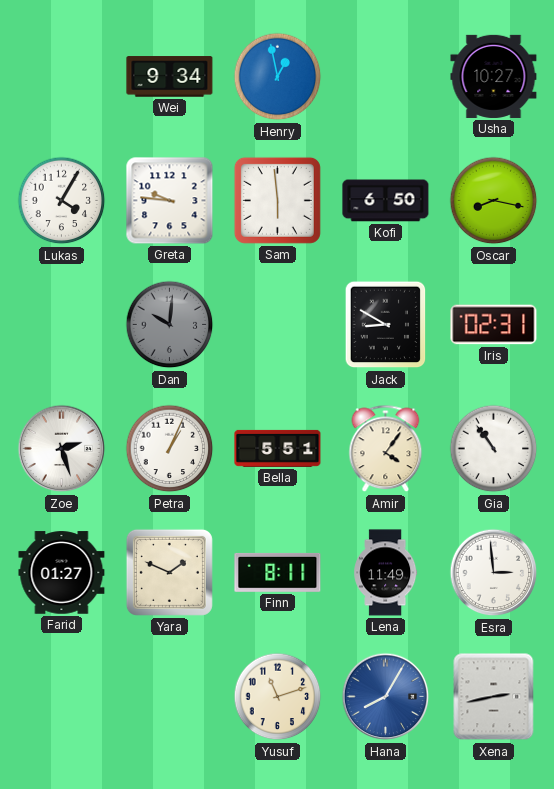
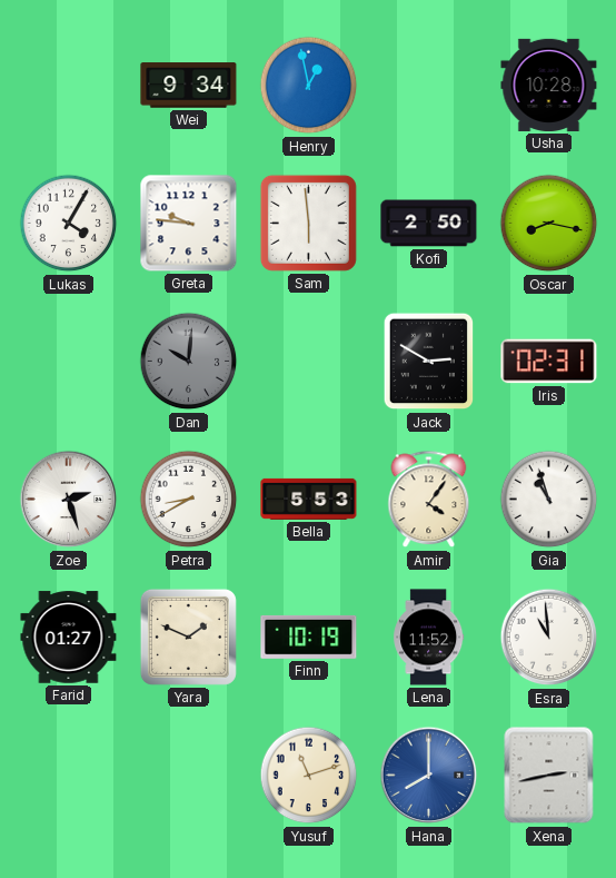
Usha: 10:27 -> 10:28
Kofi: 6:50 -> 2:50
Jack: 8:50 -> 2:50
Petra: 1:04 -> 8:40
Bella: 5:51 -> 5:53
Gia: 10:54 -> 10:57
Finn: 8:11 -> 10:19
Lena: 11:49 -> 11:52
Esra: 2:59 -> 10:59
Hana: 8:05 -> 8:00
